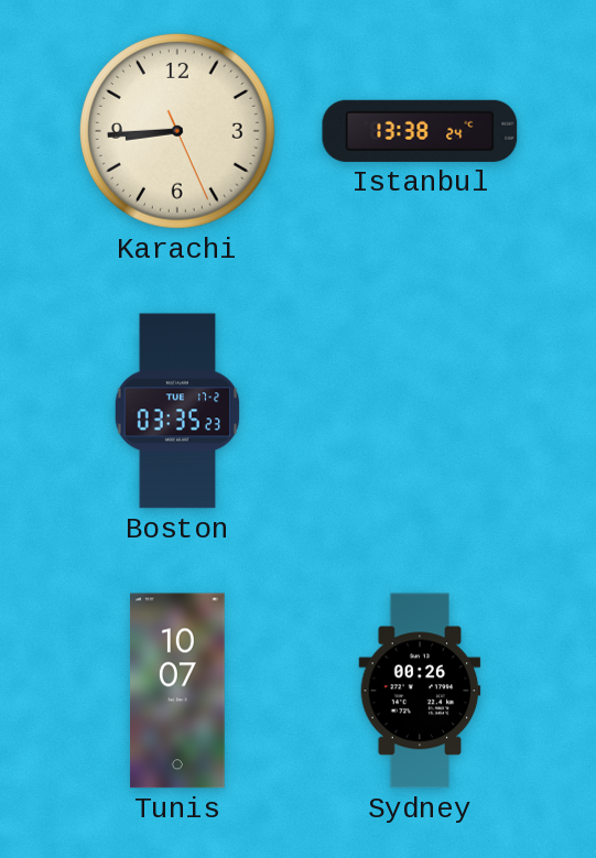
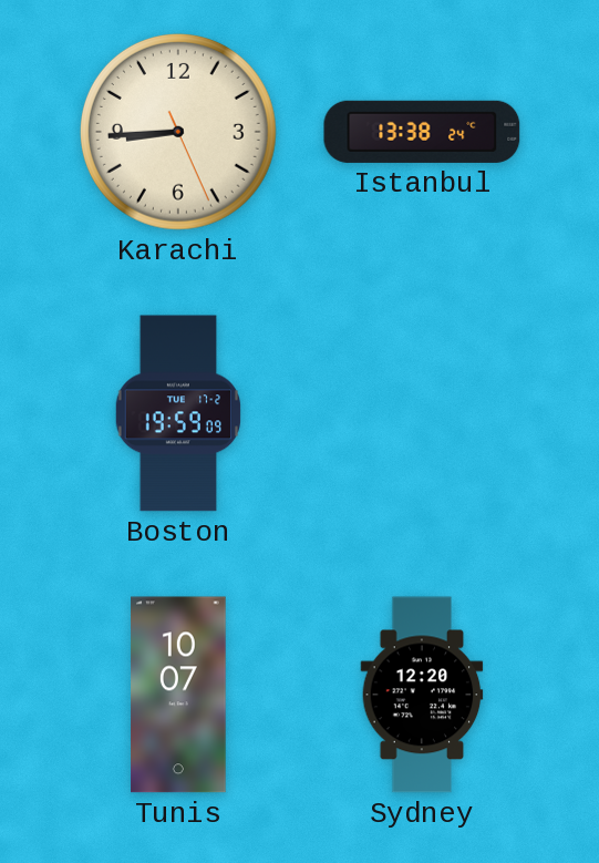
Boston: 03:35 -> 19:59
Sydney: 00:26 -> 12:20
